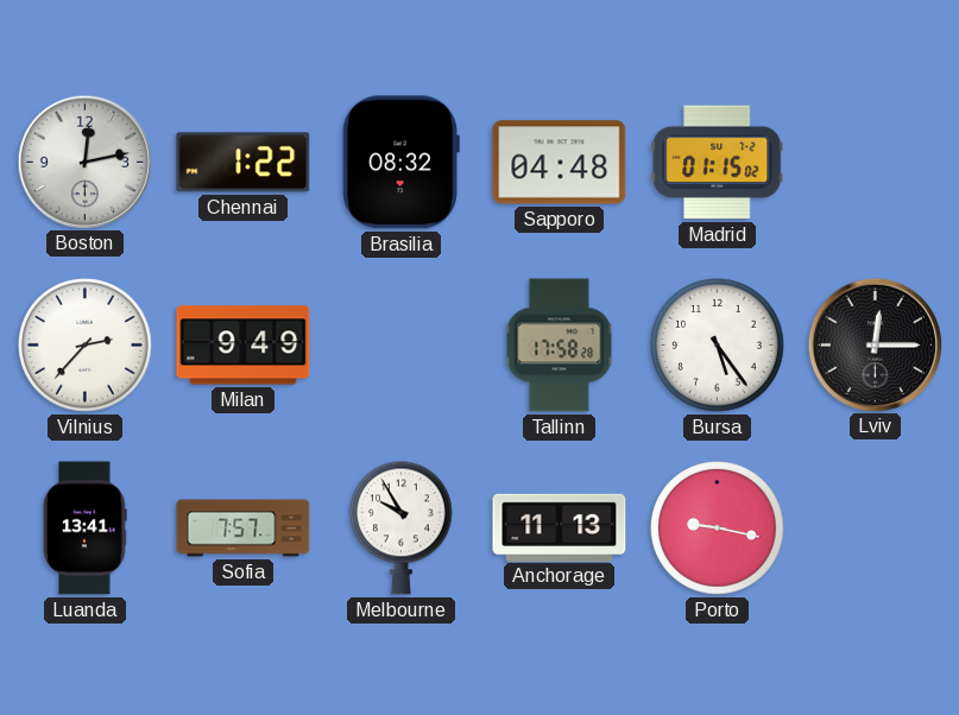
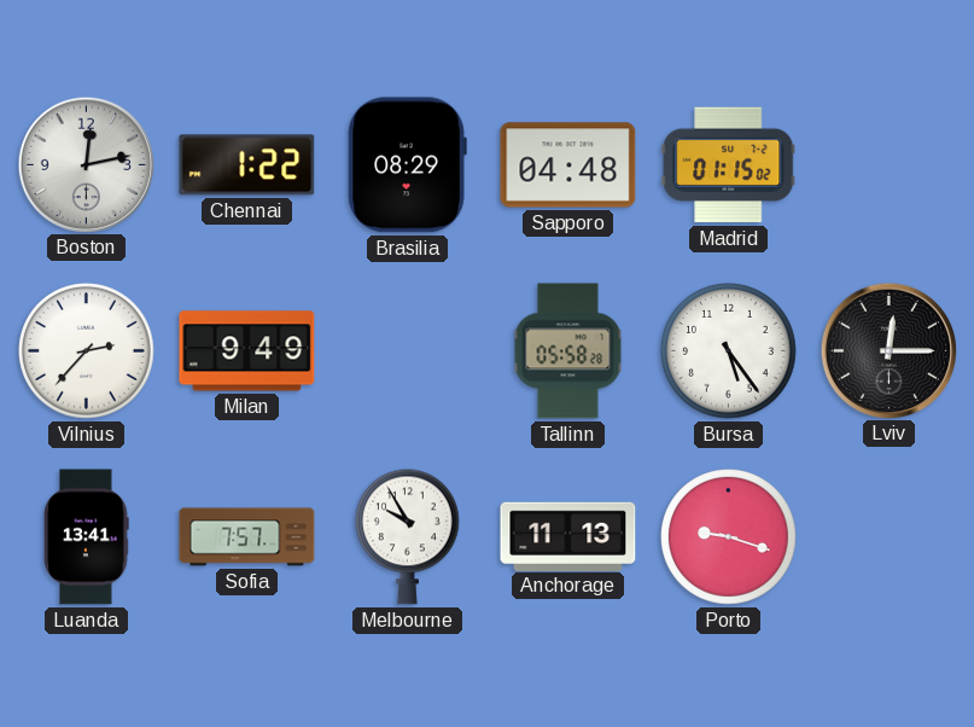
Brasilia: 08:32 -> 08:29
Tallinn: 17:58 -> 05:58
Porto: 9:17 -> 9:18
